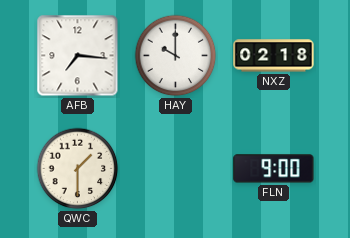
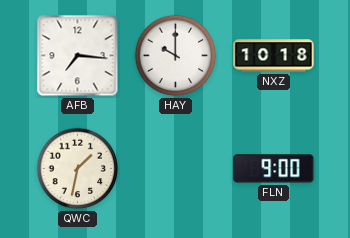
NXZ: 02:18 -> 10:18
QWC: 1:30 -> 1:32
